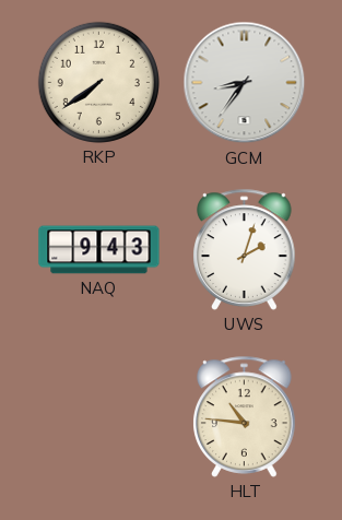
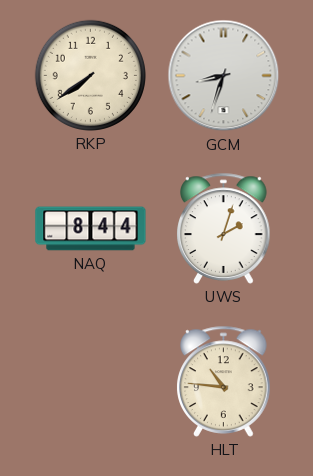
GCM: 8:36 -> 8:33
NAQ: 9:43 -> 8:44
